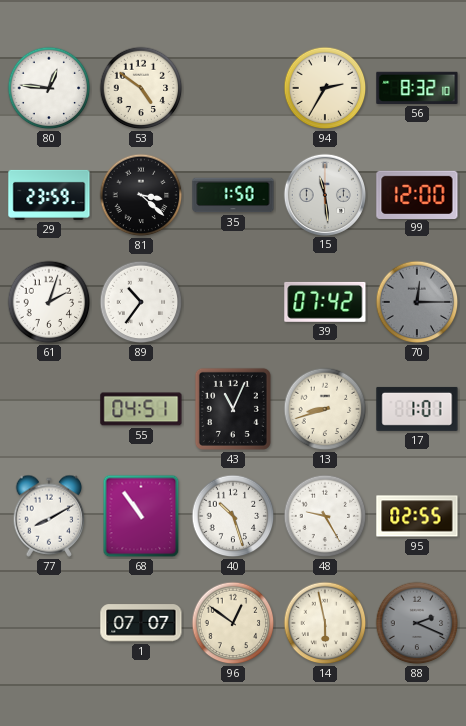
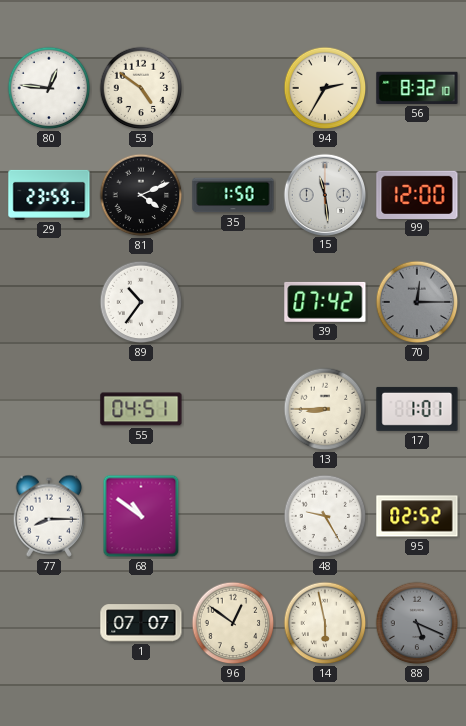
81: 3:22 -> 4:11
61: 2:03 -> none
43: 11:04 -> none
13: 8:42 -> 8:45
77: 8:10 -> 8:15
68: 10:54 -> 10:51
40: 10:27 -> none
95: 02:55 -> 02:52
88: 2:19 -> 5:19
